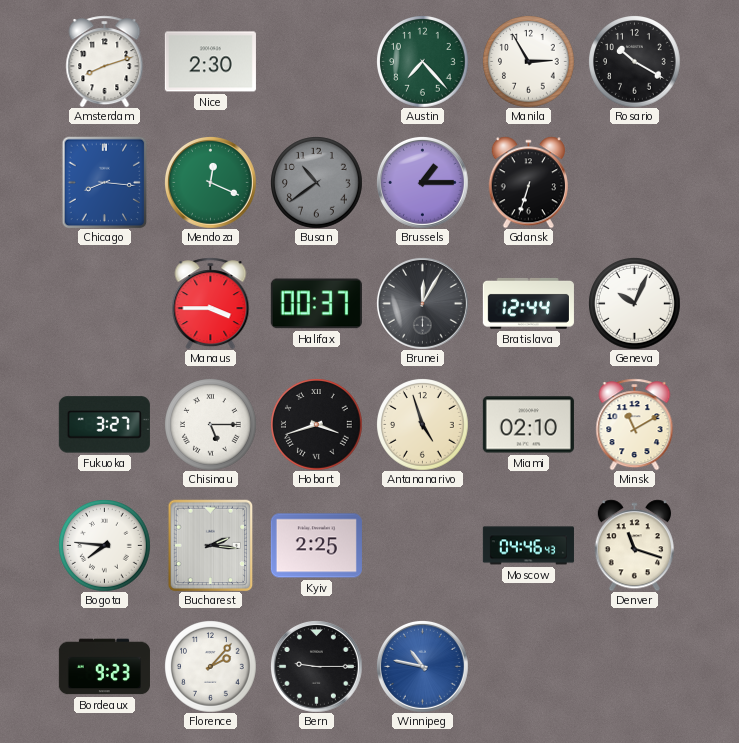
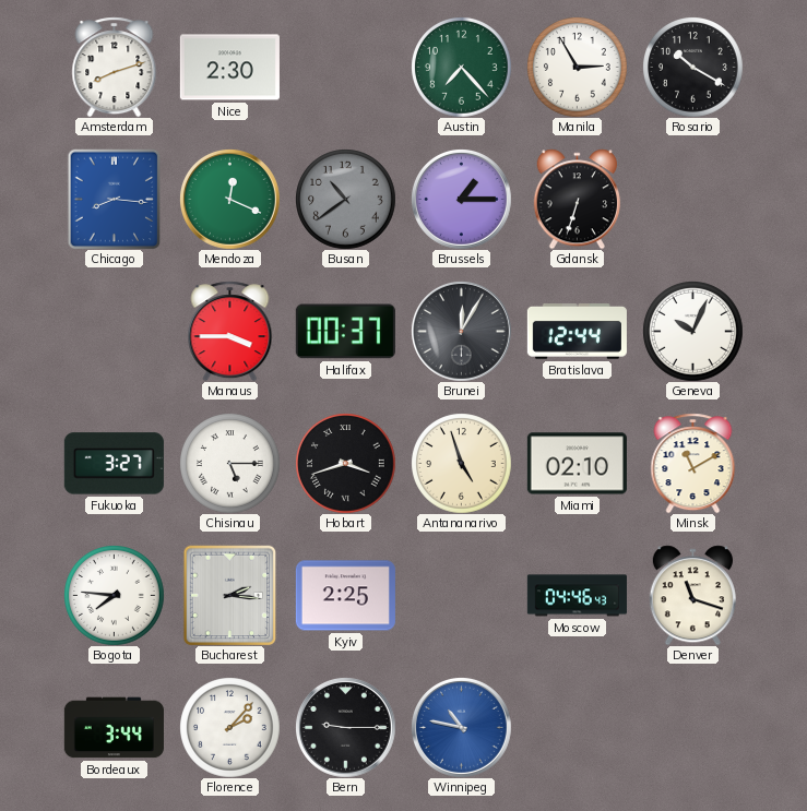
Bordeaux: 9:23 -> 3:44
